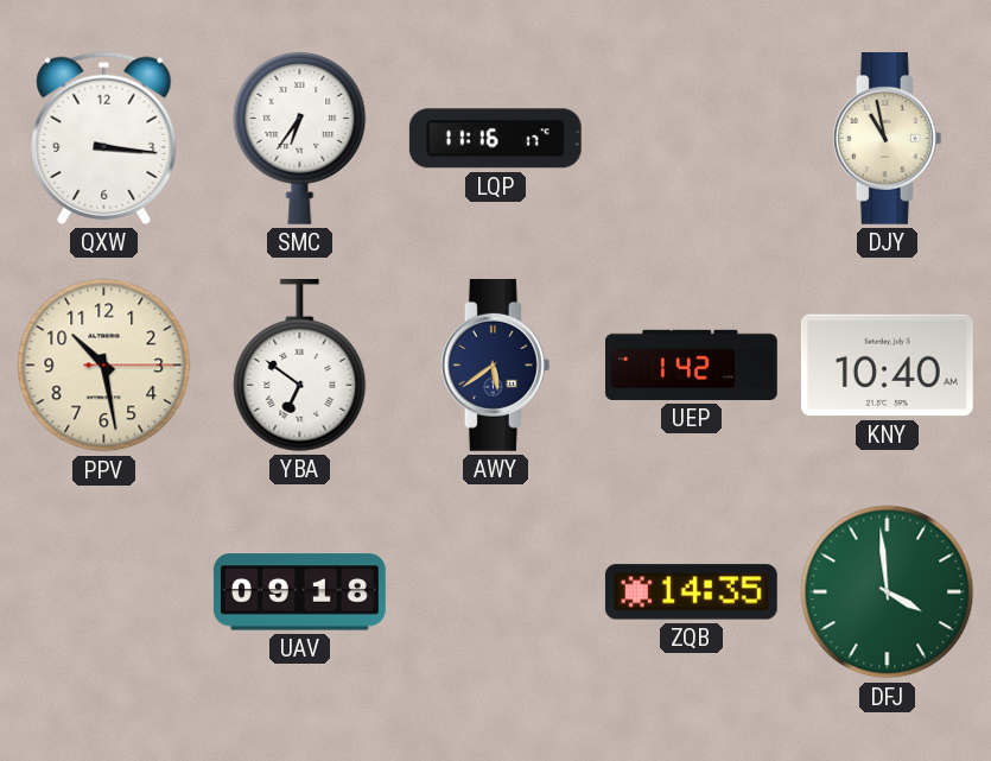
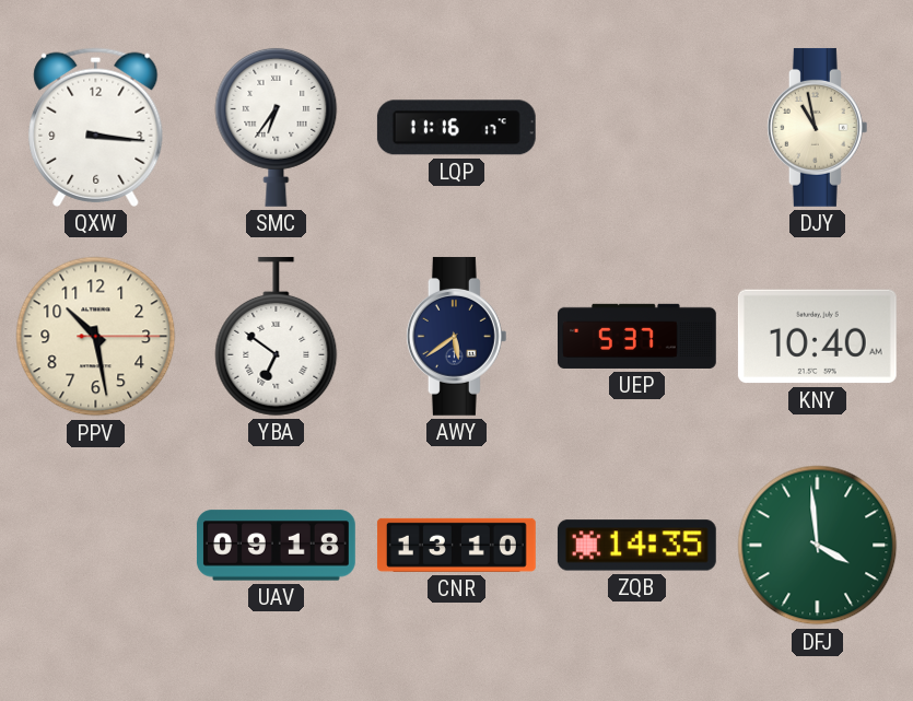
UEP: 1:42 -> 5:37
CNR: none -> 13:10
